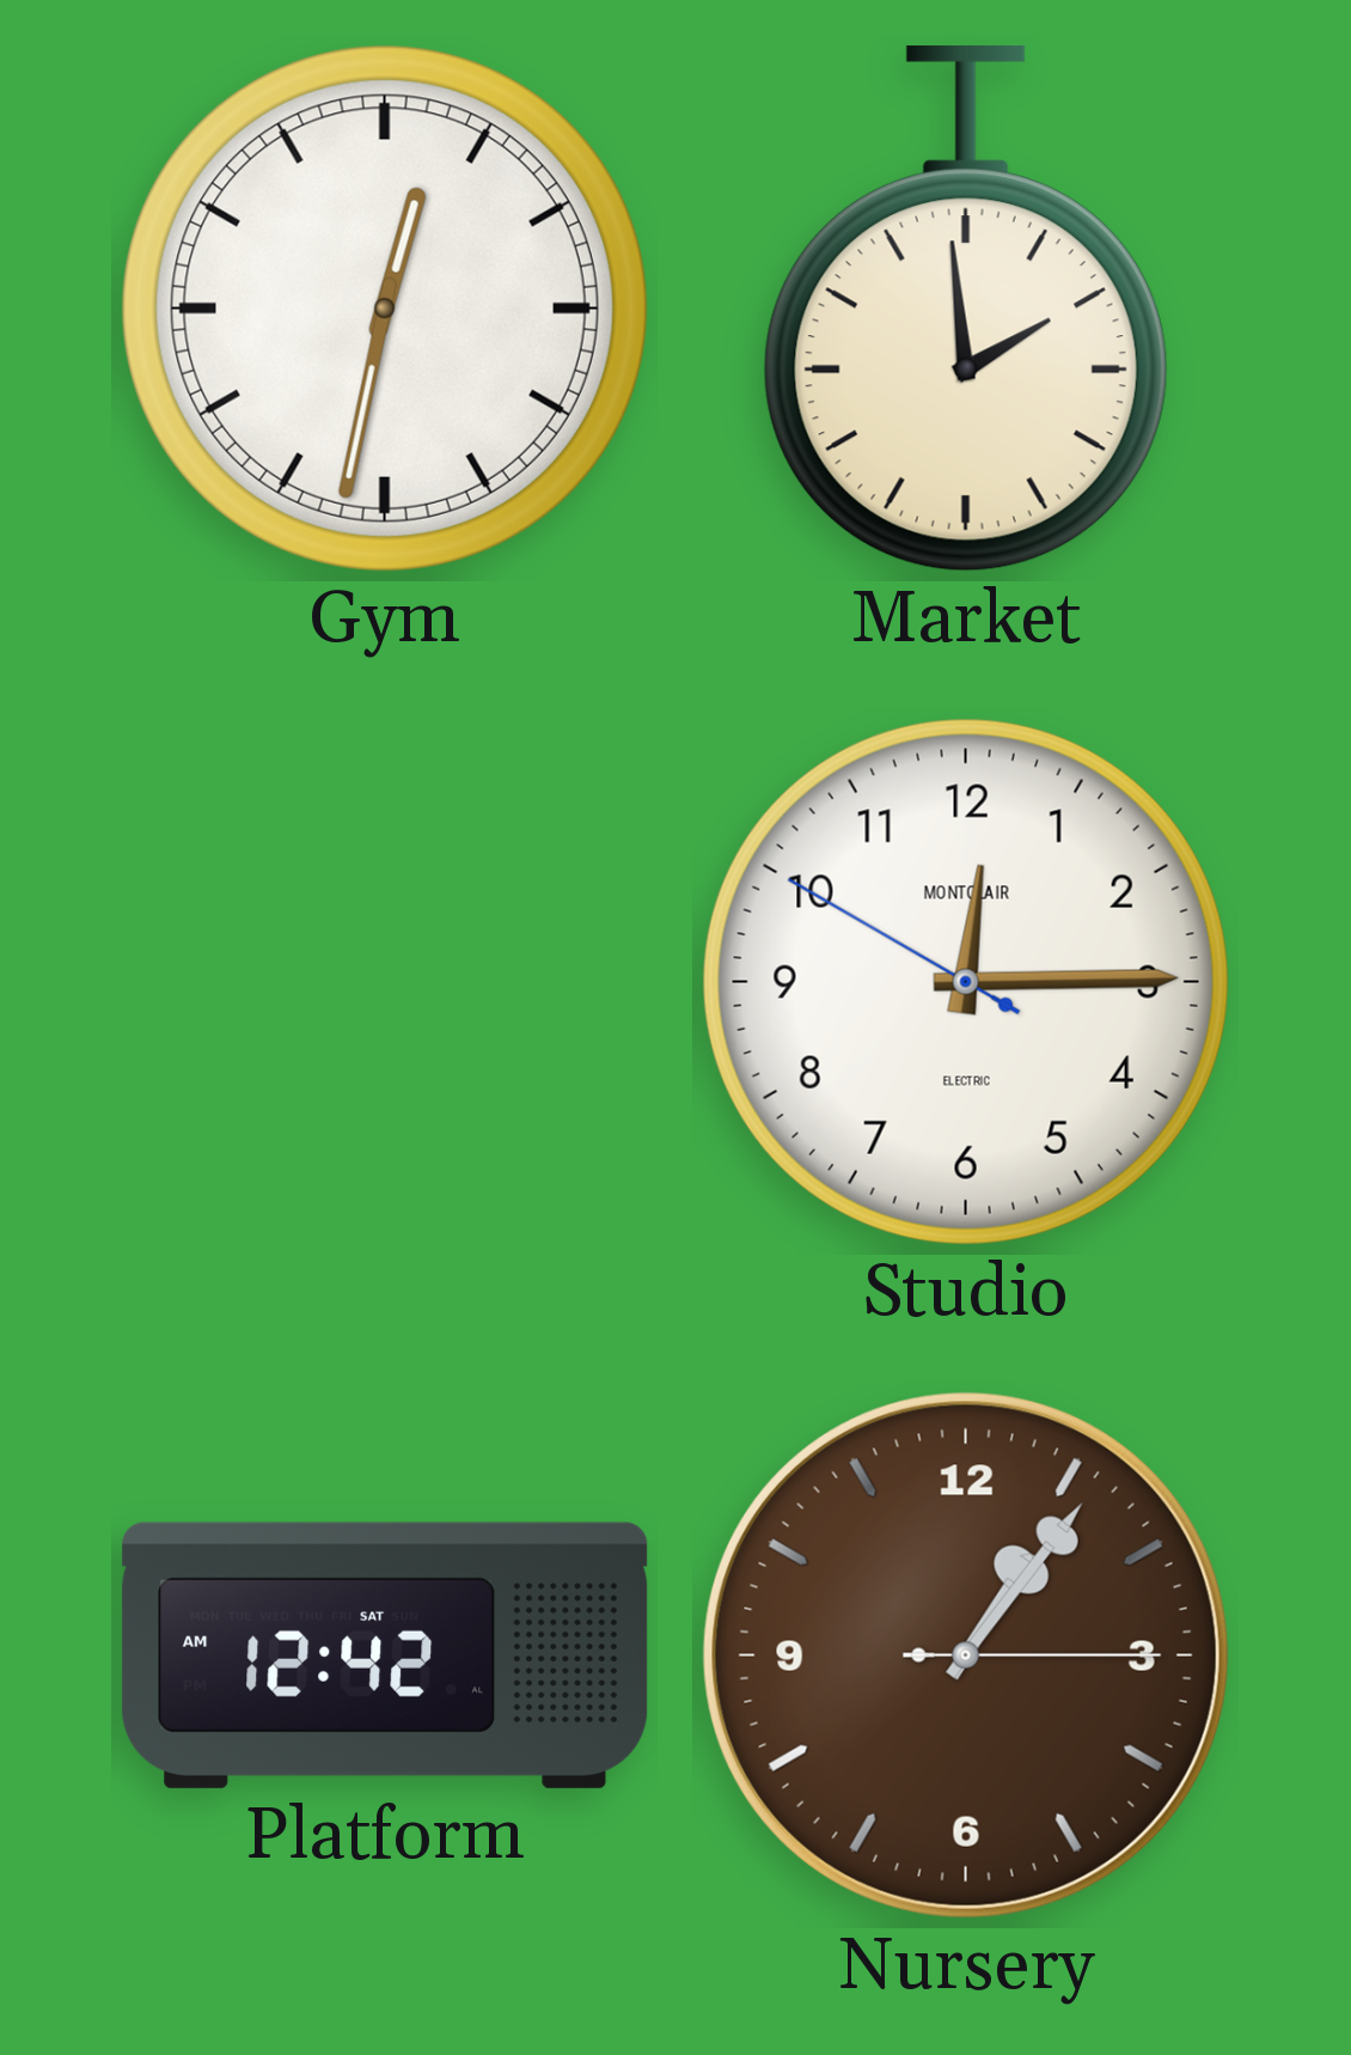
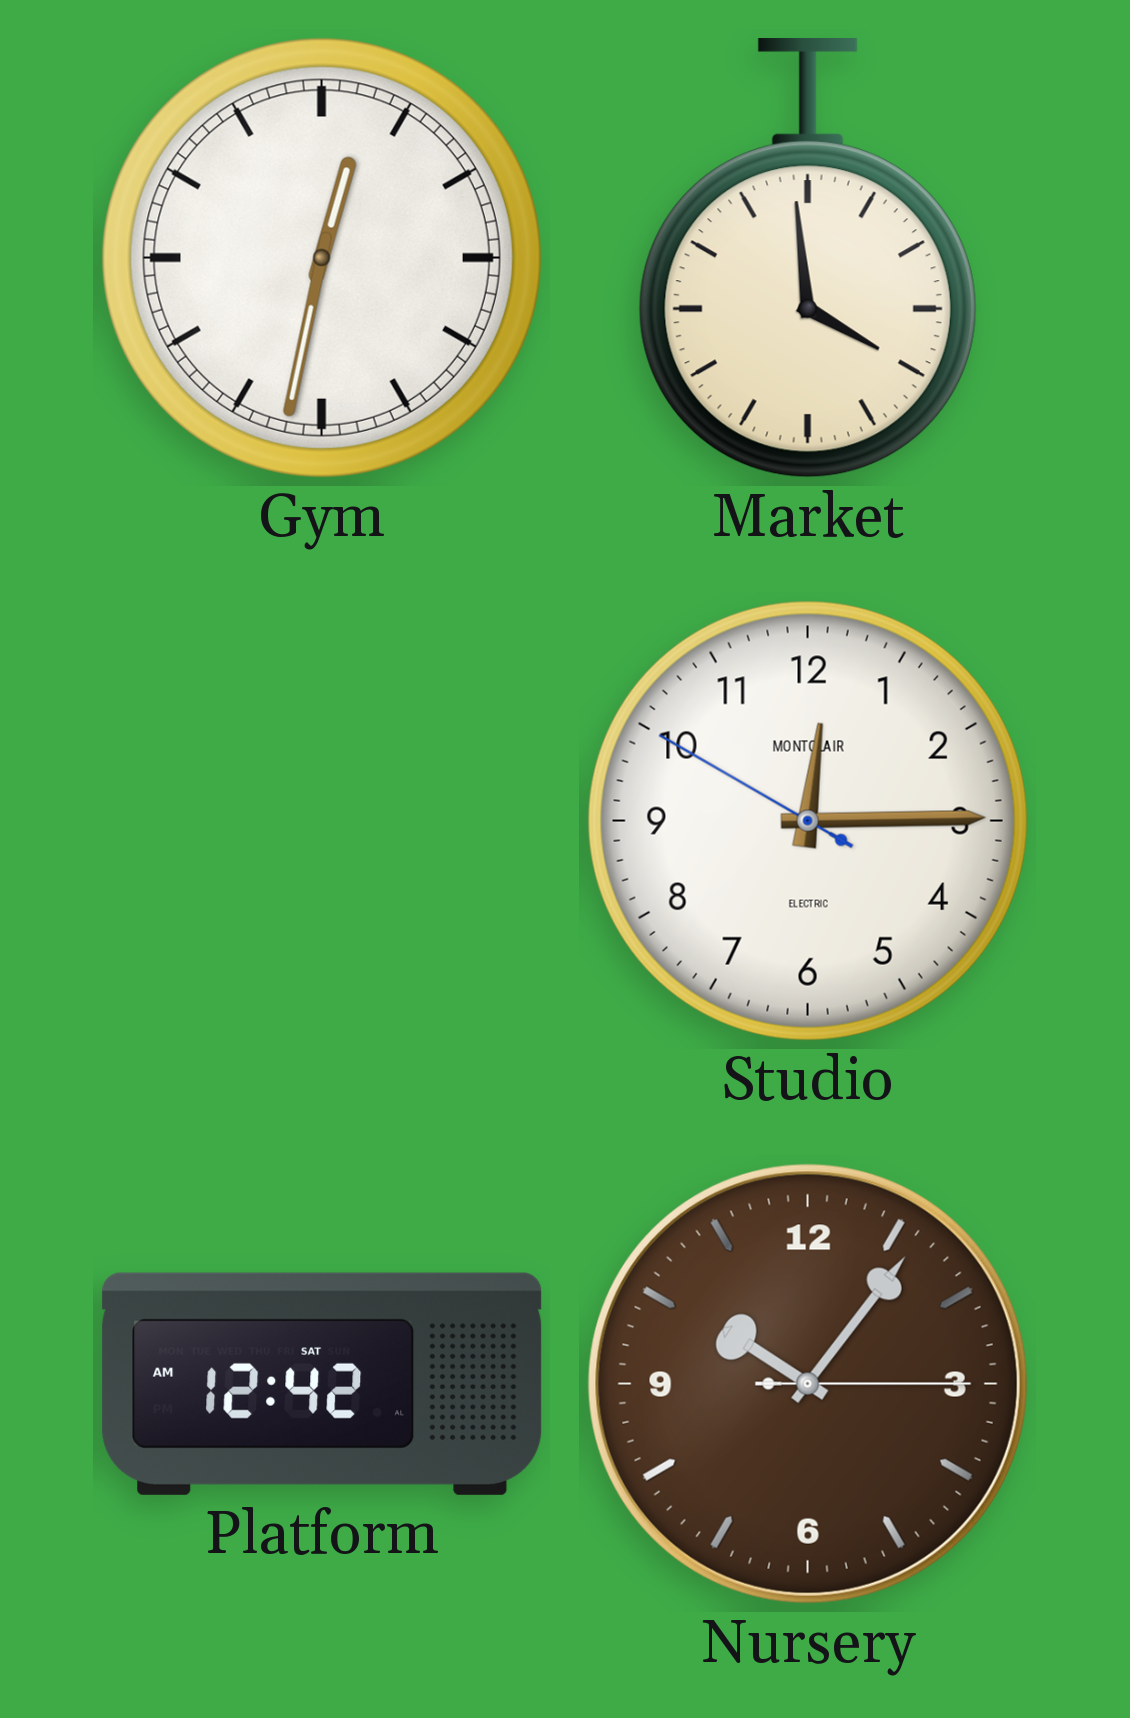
Market: 1:59 -> 3:59
Nursery: 1:06 -> 10:06
